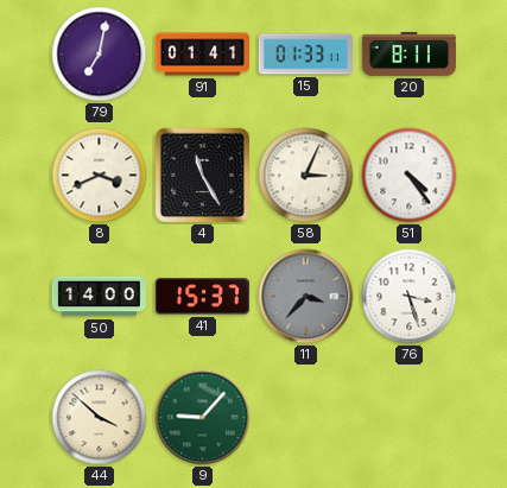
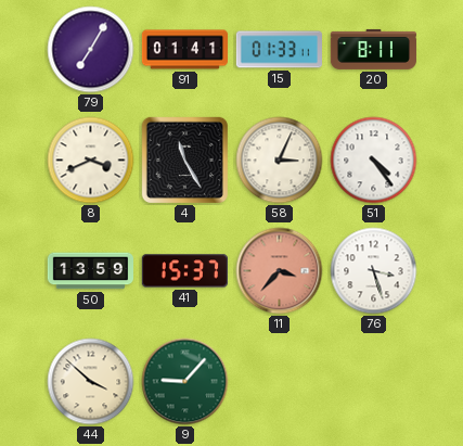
79: 7:02 -> 7:05
50: 14:00 -> 13:59
11 dial: grey -> salmon
